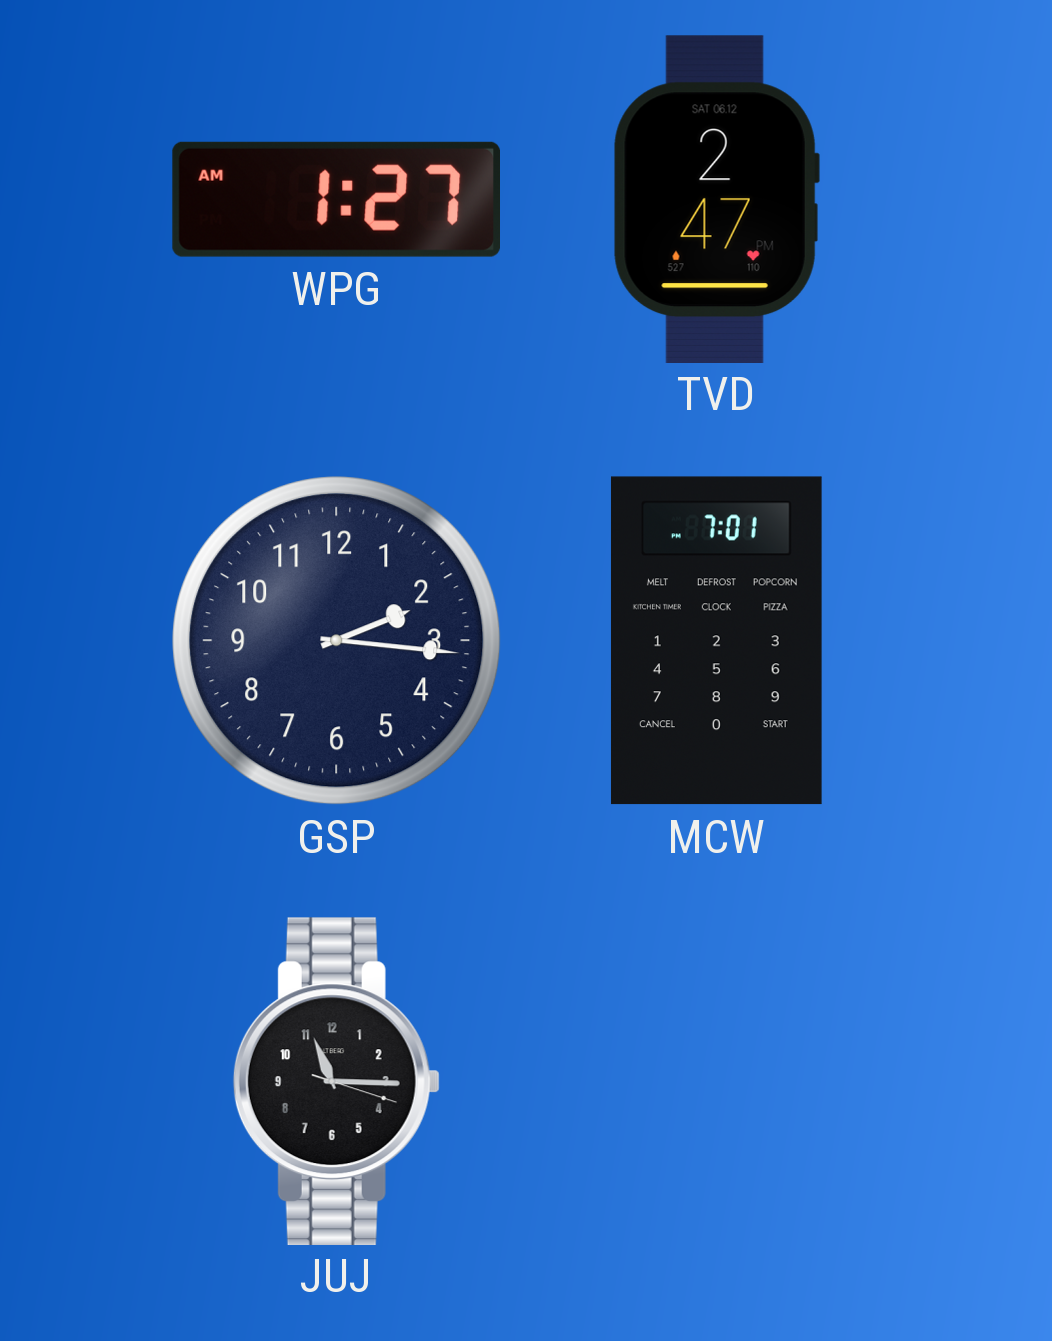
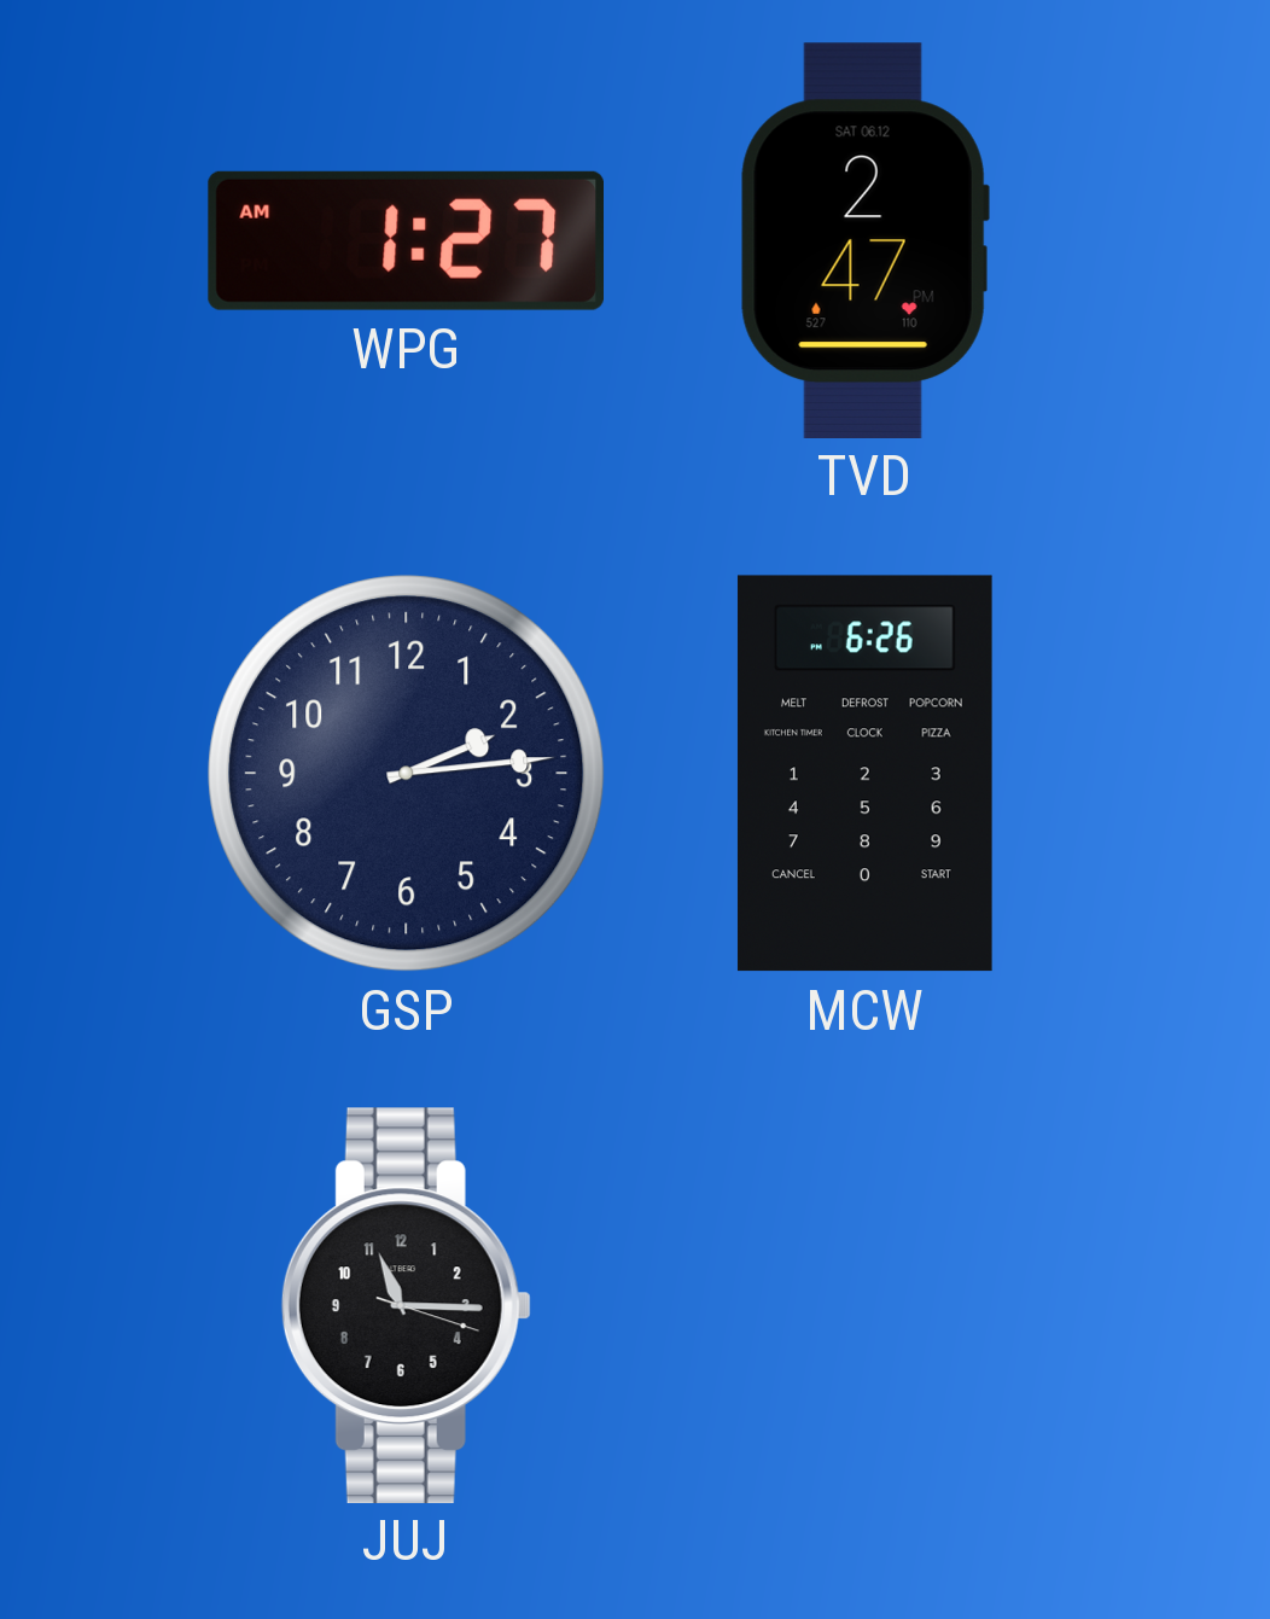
GSP: 2:16 -> 2:14
MCW: 7:01 -> 6:26
